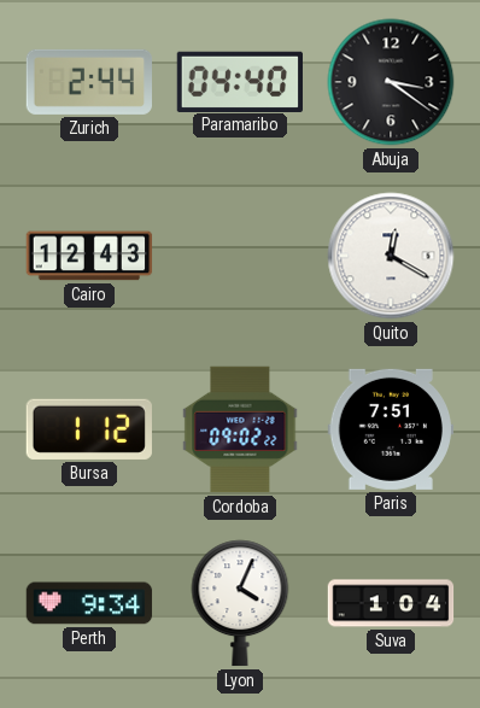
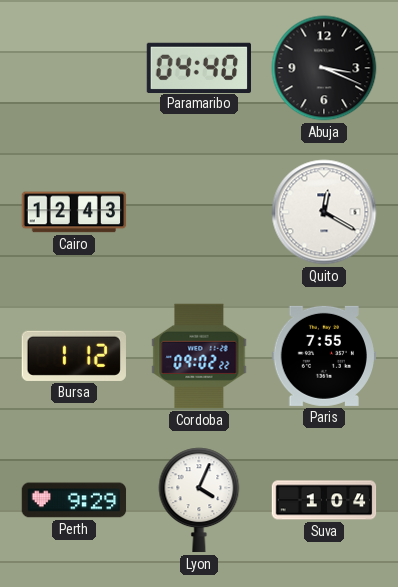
Zurich: 2:44 -> none
Abuja: 3:21 -> 3:19
Paris: 7:51 -> 7:55
Perth: 9:34 -> 9:29
